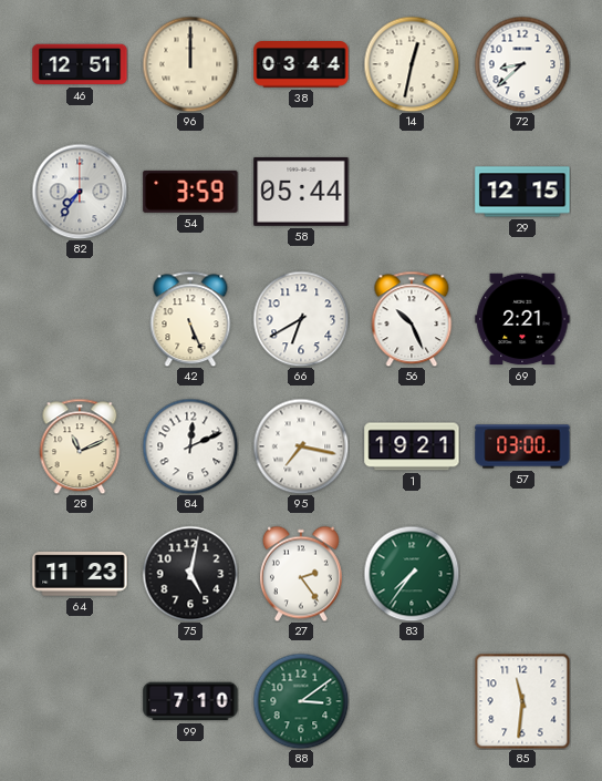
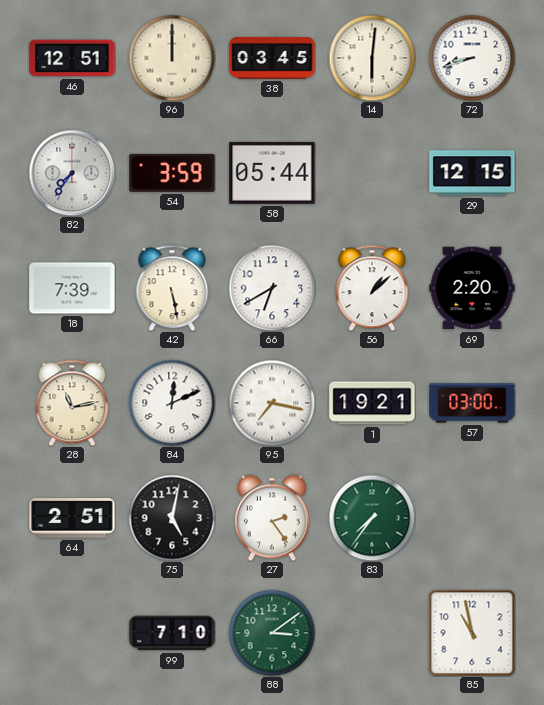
38: 03:44 -> 03:45
14: 12:32 -> 6:01
72: 8:38 -> 8:42
18: none -> 7:39
42: 5:26 -> 5:28
56: 10:26 -> 1:08
69: 2:21 -> 2:20
28: 11:11 -> 11:13
64: 11:23 -> 2:51
85: 11:31 -> 10:58
